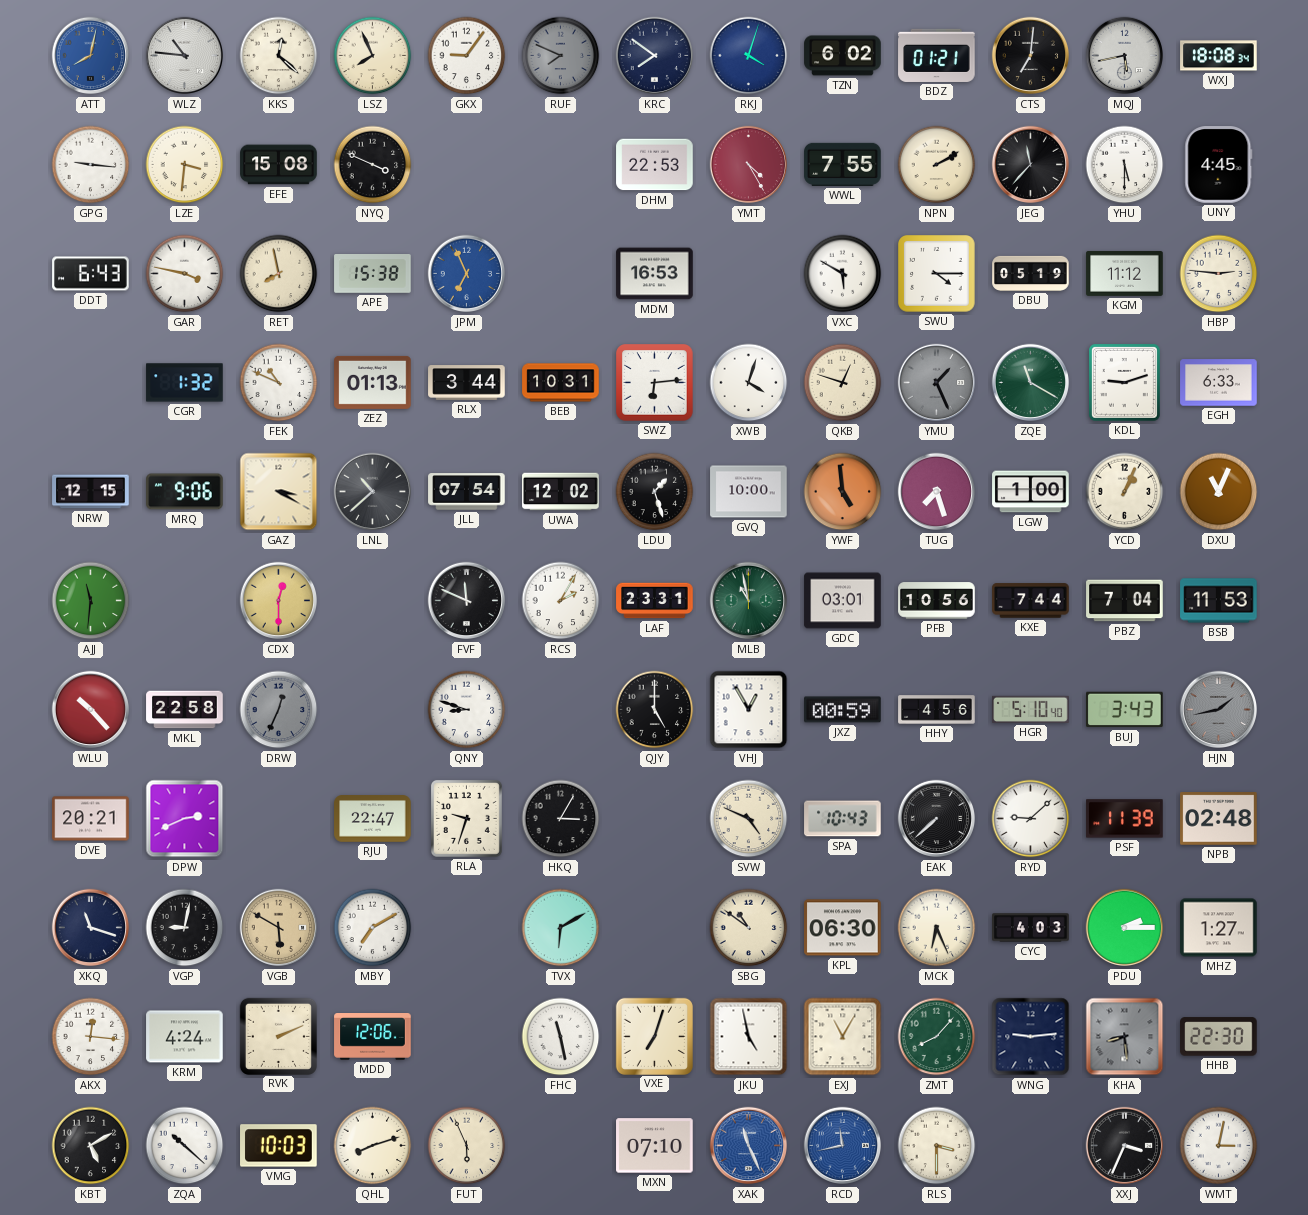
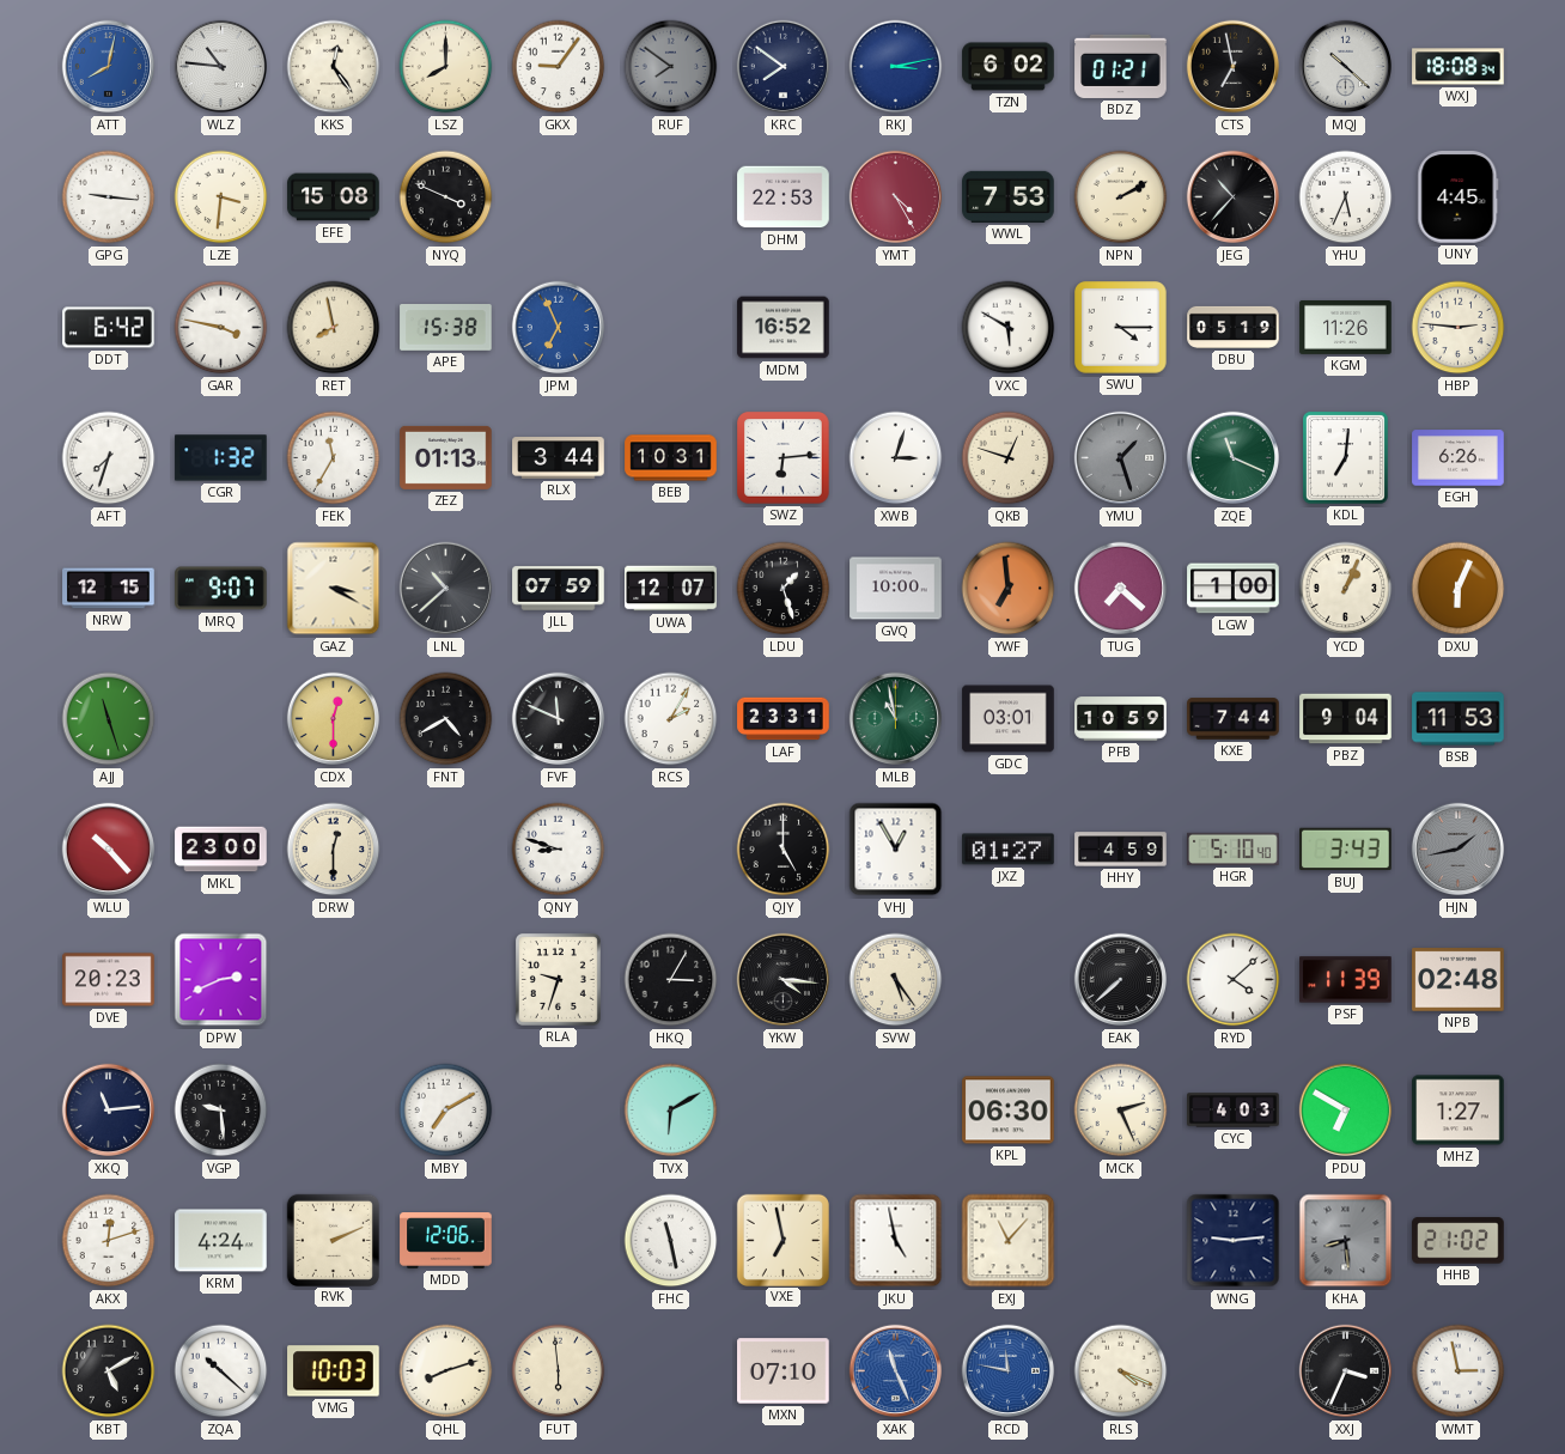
KKS: 12:22 -> 12:24
LSZ: 7:56 -> 8:00
RUF: 7:49 -> 7:51
RKJ: 4:03 -> 3:13
CTS: 7:01 -> 6:58
MQJ: 5:43 -> 10:22
WWL: 7:55 -> 7:53
JEG: 11:37 -> 10:37
YHU: 5:30 -> 5:34
DDT: 6:43 -> 6:42
MDM: 16:53 -> 16:52
KGM: 11:12 -> 11:26
AFT: none -> 7:33
FEK: 10:49 -> 11:35
XWB: 4:03 -> 3:03
YMU: 1:26 -> 1:27
ZQE: 11:20 -> 11:19
KDL: 9:12 -> 7:01
EGH: 6:33 -> 6:26
MRQ: 9:06 -> 9:07
JLL: 07:54 -> 07:59
UWA: 12:02 -> 12:07
YWF: 4:59 -> 6:59
TUG: 7:27 -> 7:22
DXU: 11:04 -> 6:04
AJJ: 11:31 -> 11:27
FNT: none -> 4:40
PFB: 10:56 -> 10:59
PBZ: 7:04 -> 9:04
MKL: 22:58 -> 23:00
DRW: 12:34 -> 12:30
DRW dial: grey -> cream
JXZ: 00:59 -> 01:27
HHY: 4:56 -> 4:59
DVE: 20:21 -> 20:23
RJU: 22:47 -> none
YKW: none -> 4:16
SVW: 4:49 -> 5:24
SPA: 10:43 -> none
RYD: 9:08 -> 4:08
XKQ: 11:18 -> 11:14
VGP: 9:02 -> 9:29
VGB: 5:50 -> none
SBG: 10:51 -> none
MCK: 6:26 -> 2:26
PDU: 2:15 -> 6:50
AKX: 12:16 -> 12:12
VXE: 7:03 -> 6:58
EXJ: 11:05 -> 11:07
ZMT: 8:07 -> none
HHB: 22:30 -> 21:02
FUT: 5:56 -> 5:59
RCD: 11:43 -> 11:47
RLS: 3:30 -> 4:19
WMT: 3:02 -> 2:58
